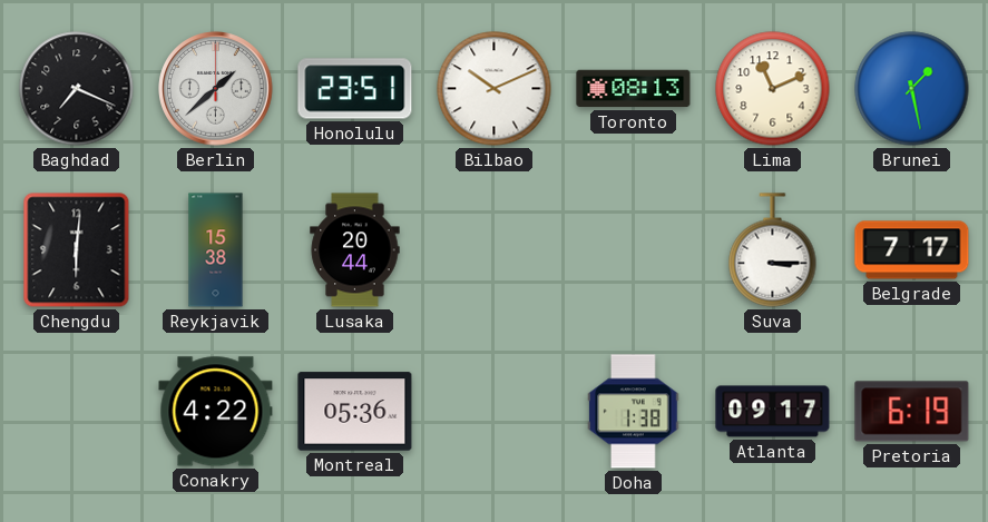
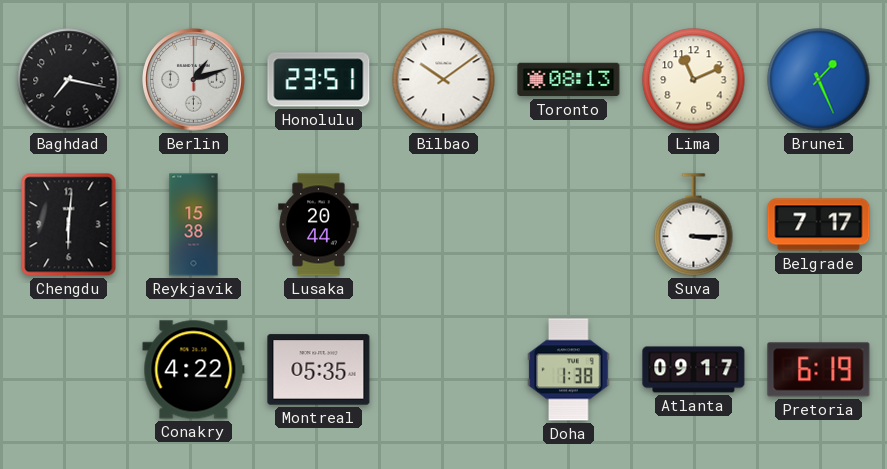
Baghdad: 7:19 -> 7:17
Berlin: 1:38 -> 1:12
Bilbao: 10:11 -> 10:09
Brunei: 1:28 -> 1:26
Montreal: 05:36 -> 05:35
